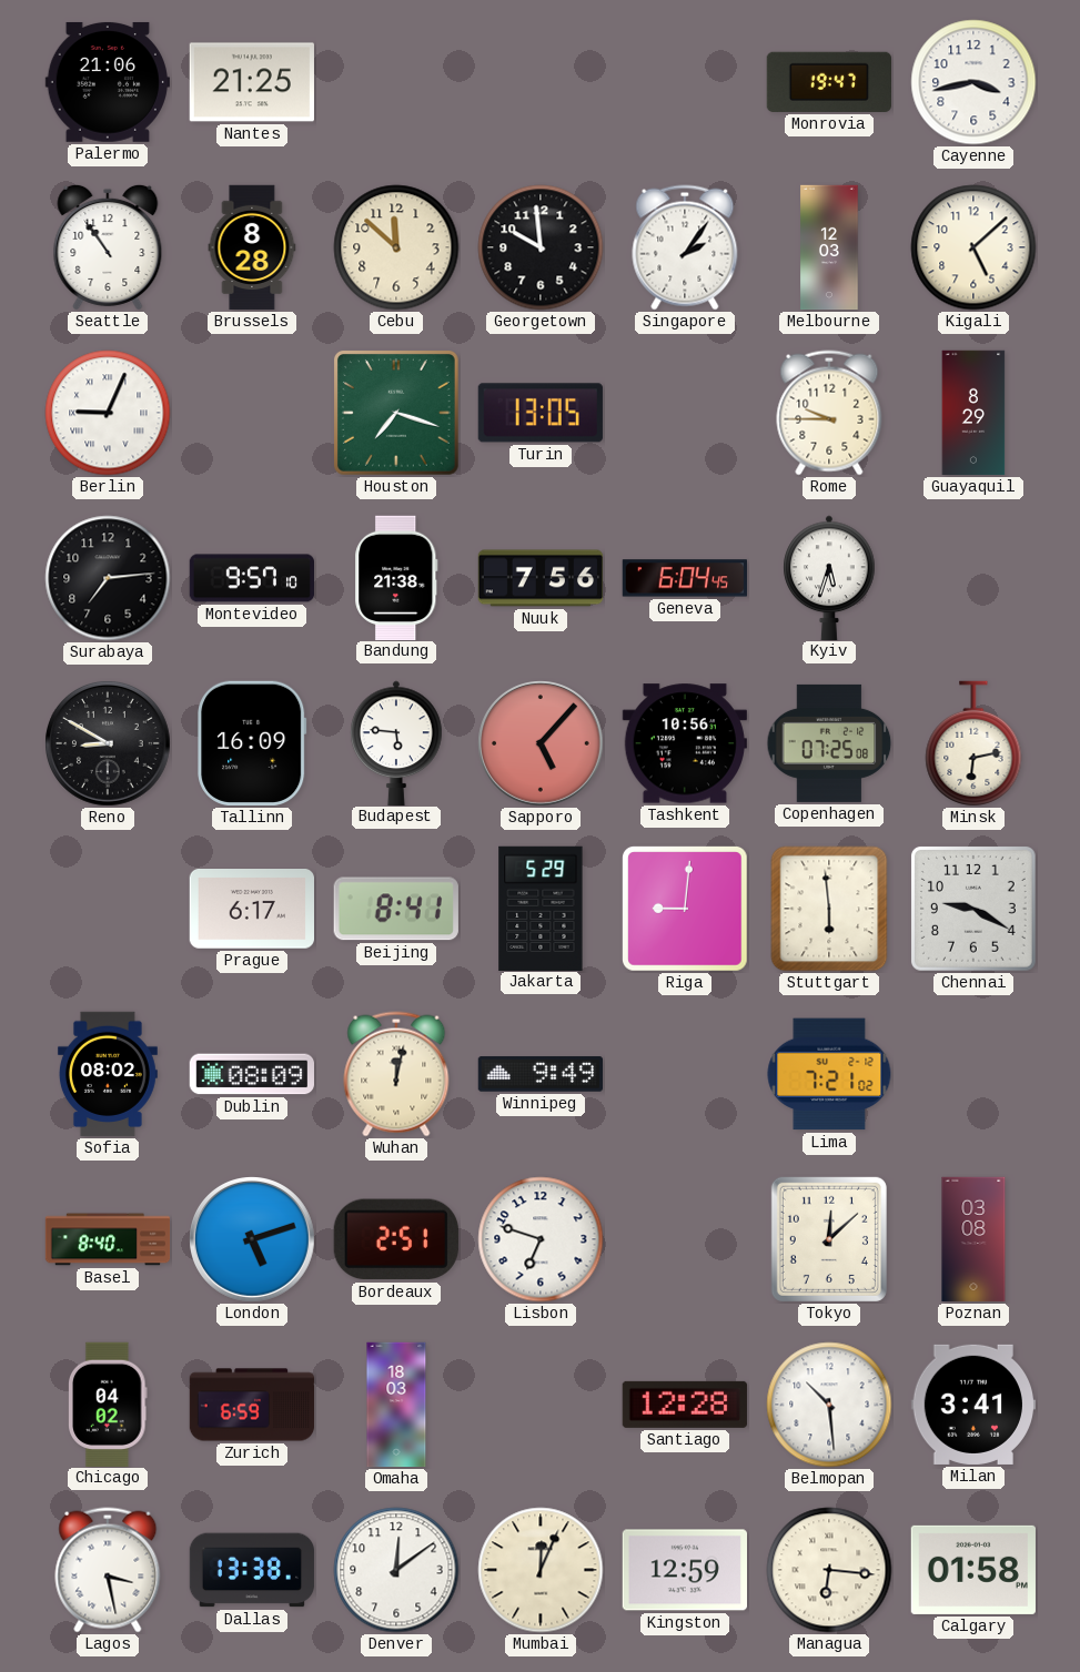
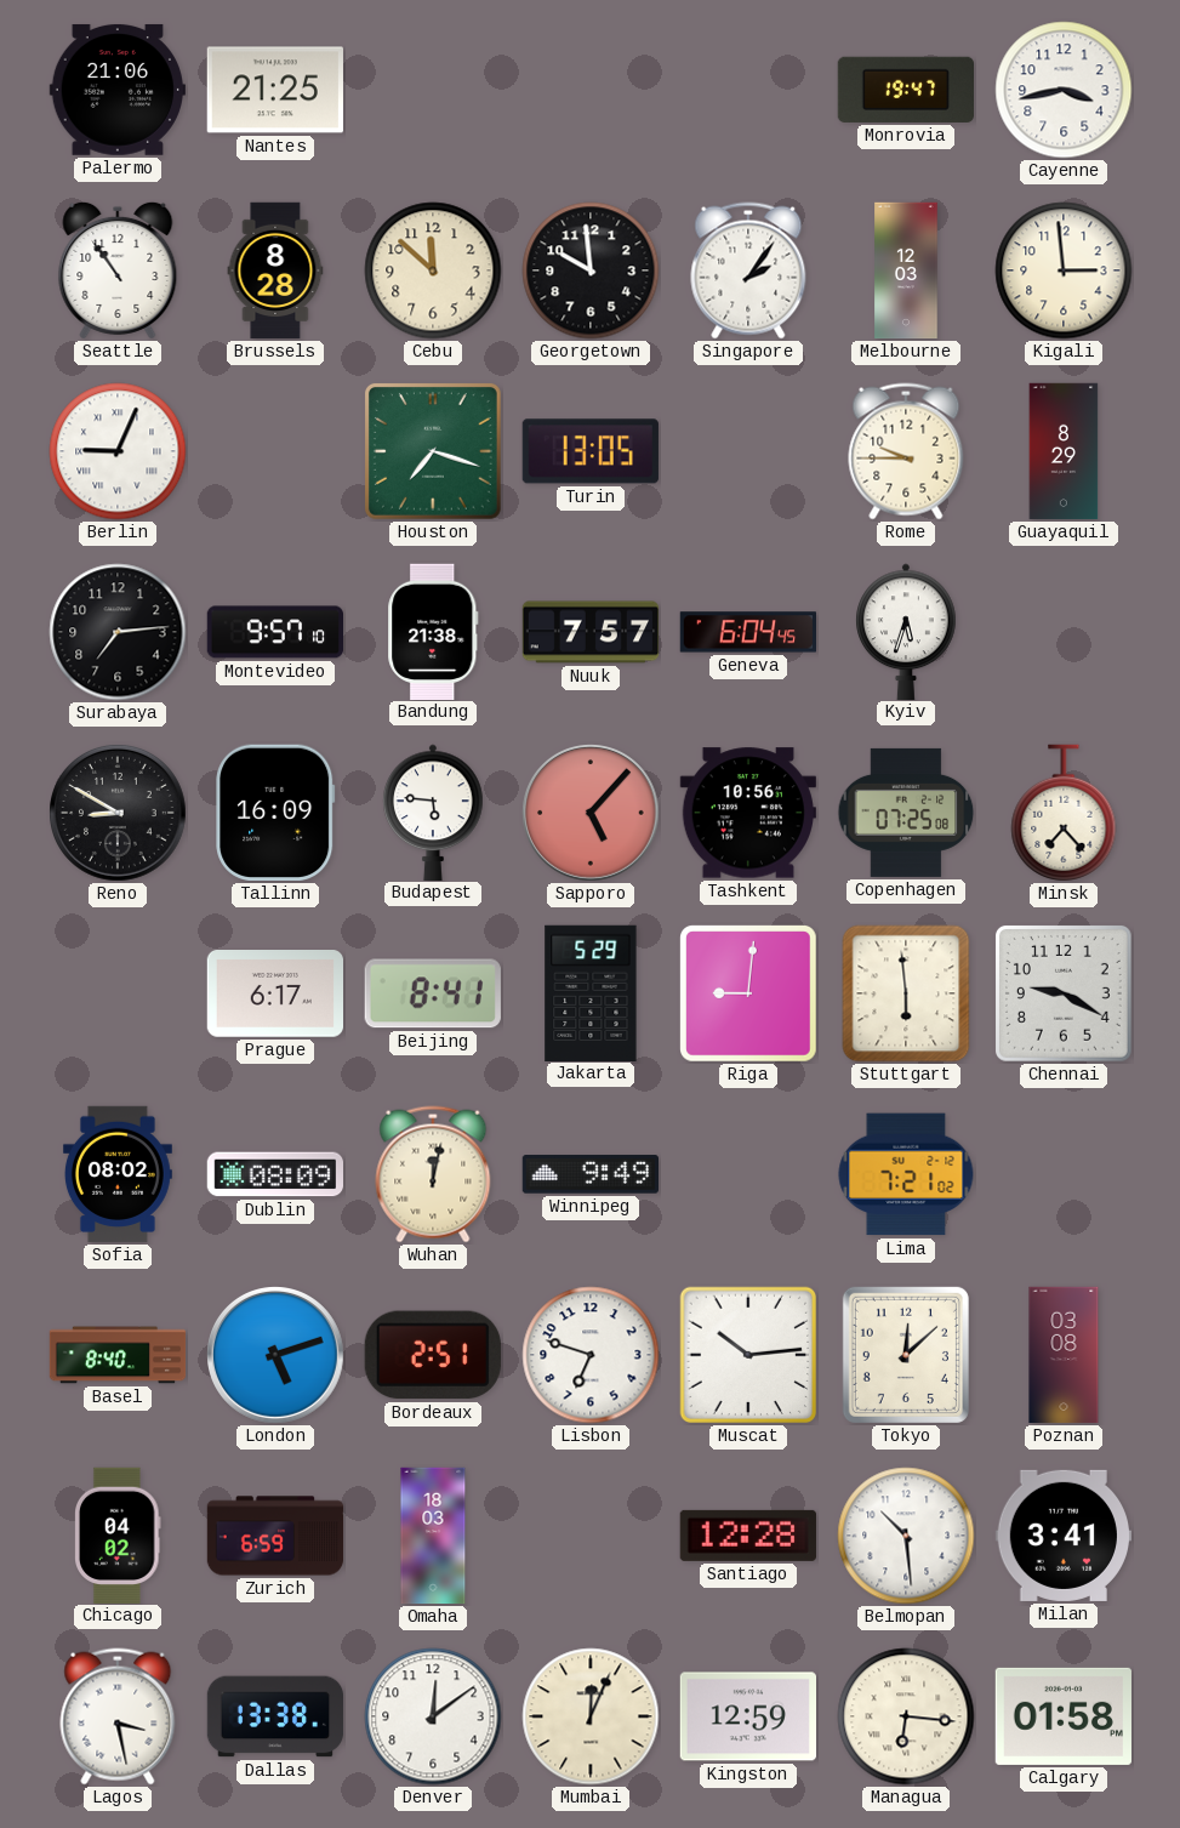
Kigali: 5:08 -> 2:59
Nuuk: 7:56 -> 7:57
Minsk: 6:13 -> 7:23
Muscat: none -> 10:14
